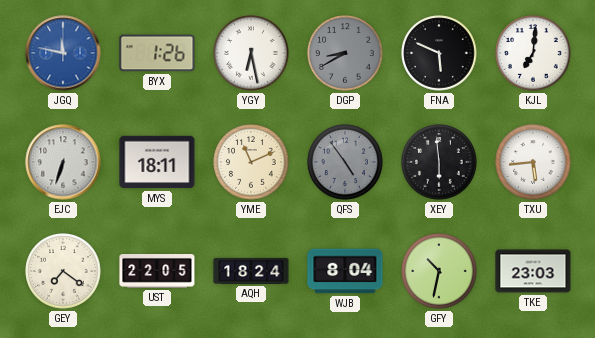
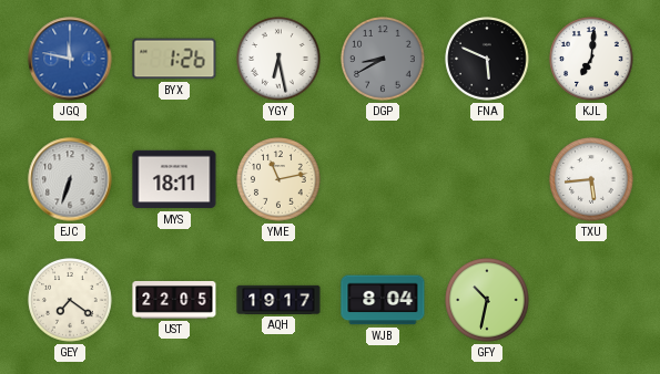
YME: 11:11 -> 11:13
QFS: 4:54 -> none
XEY: 5:59 -> none
AQH: 18:24 -> 19:17
TKE: 23:03 -> none
